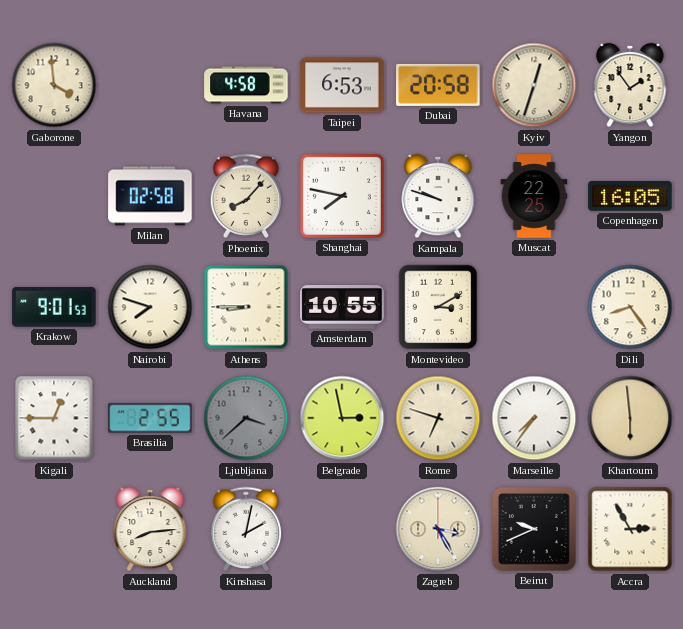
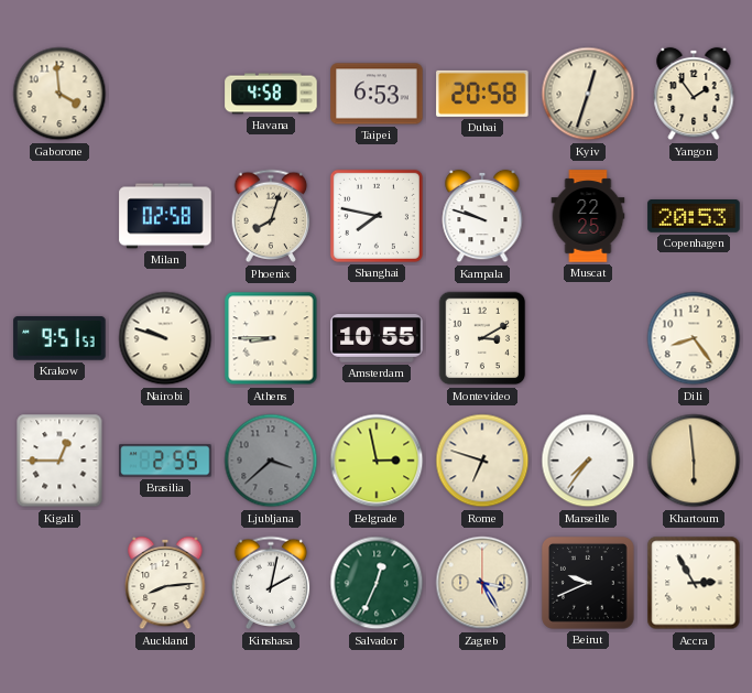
Phoenix: 8:07 -> 8:03
Copenhagen: 16:05 -> 20:53
Krakow: 9:01 -> 9:51
Nairobi: 7:48 -> 9:48
Salvador: none -> 12:34
